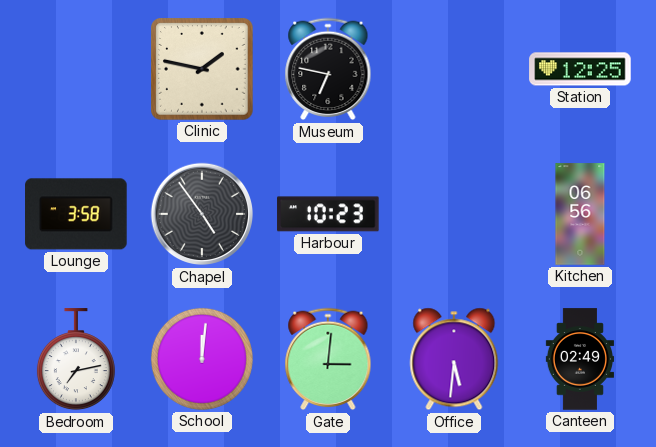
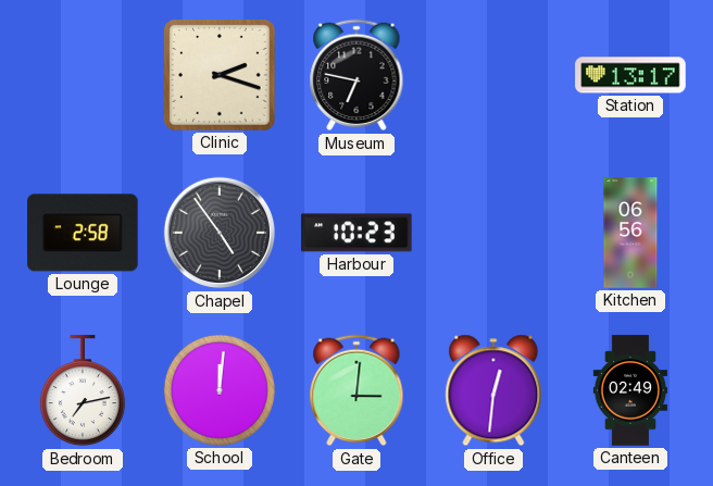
Clinic: 1:47 -> 2:18
Station: 12:25 -> 13:17
Lounge: 3:58 -> 2:58
Office: 5:31 -> 12:31
